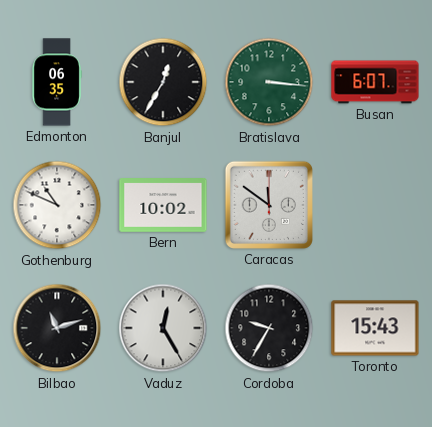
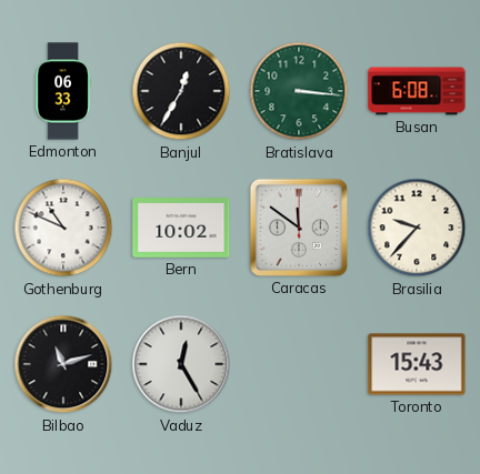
Edmonton: 06:35 -> 06:33
Busan: 6:07 -> 6:08
Brasilia: none -> 9:37
Cordoba: 9:35 -> none
